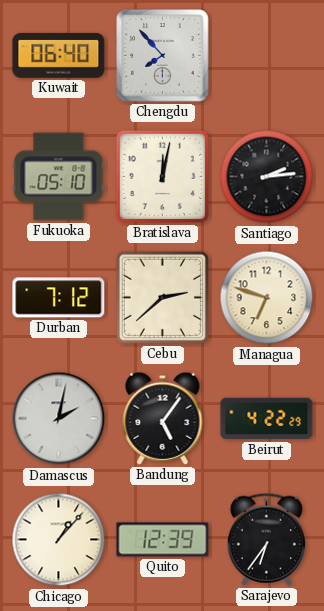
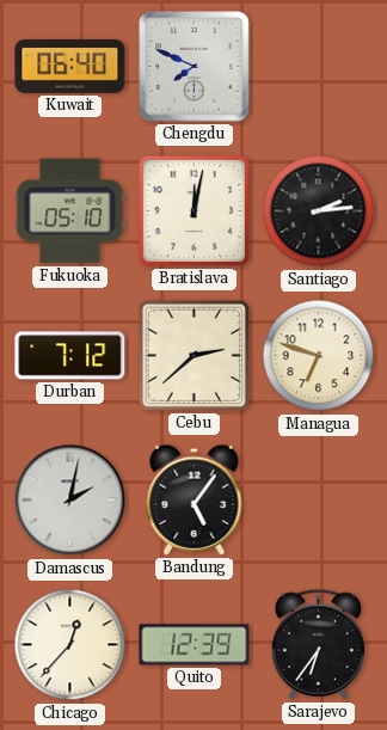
Chengdu: 7:53 -> 7:49
Beirut: 4:22 -> none
Chicago: 1:07 -> 12:37
